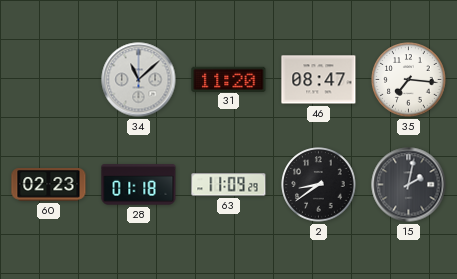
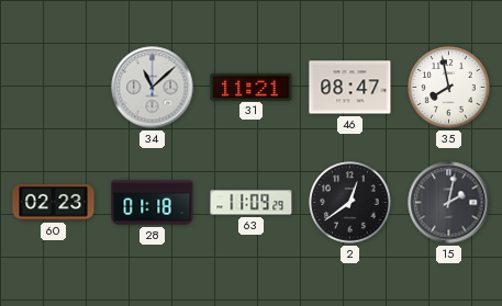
31: 11:20 -> 11:21
35: 7:16 -> 7:58
2: 8:39 -> 12:39
